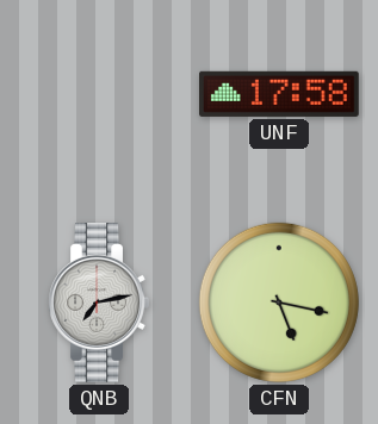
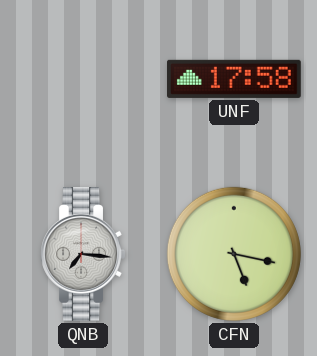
QNB: 7:13 -> 7:16
